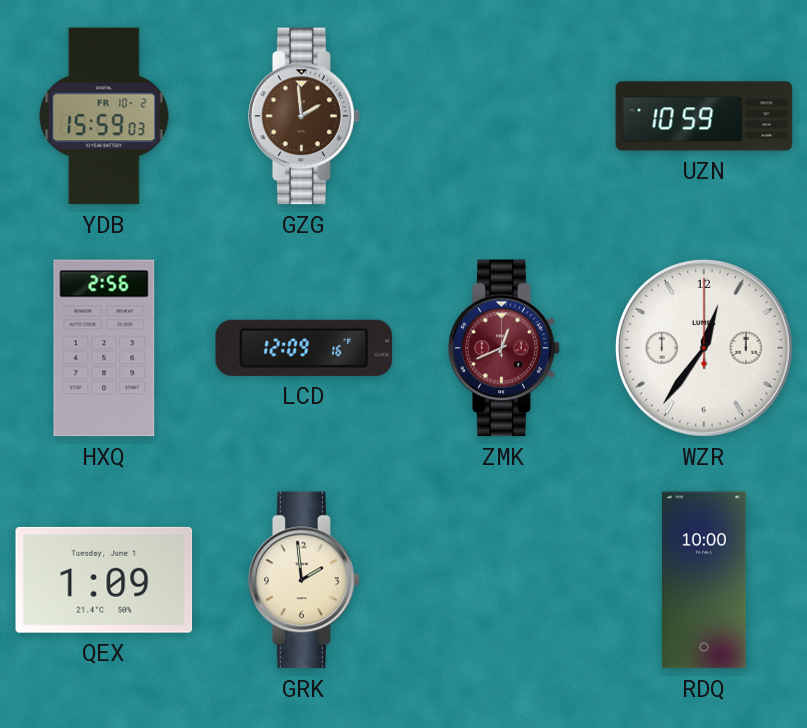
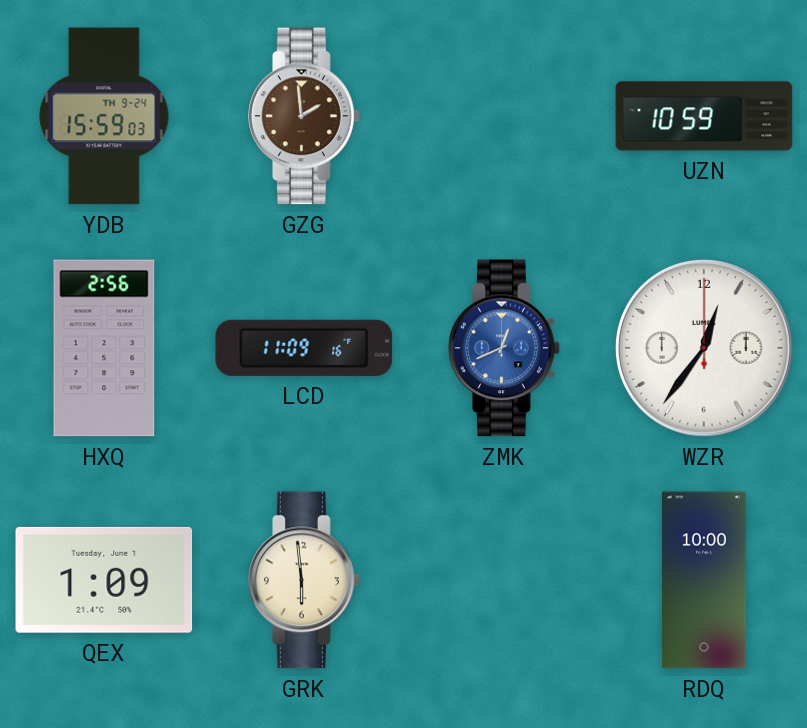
YDB date: FR 10-2 -> TH 9-24
LCD: 12:09 -> 11:09
ZMK dial: burgundy -> blue
GRK: 1:59 -> 5:59
